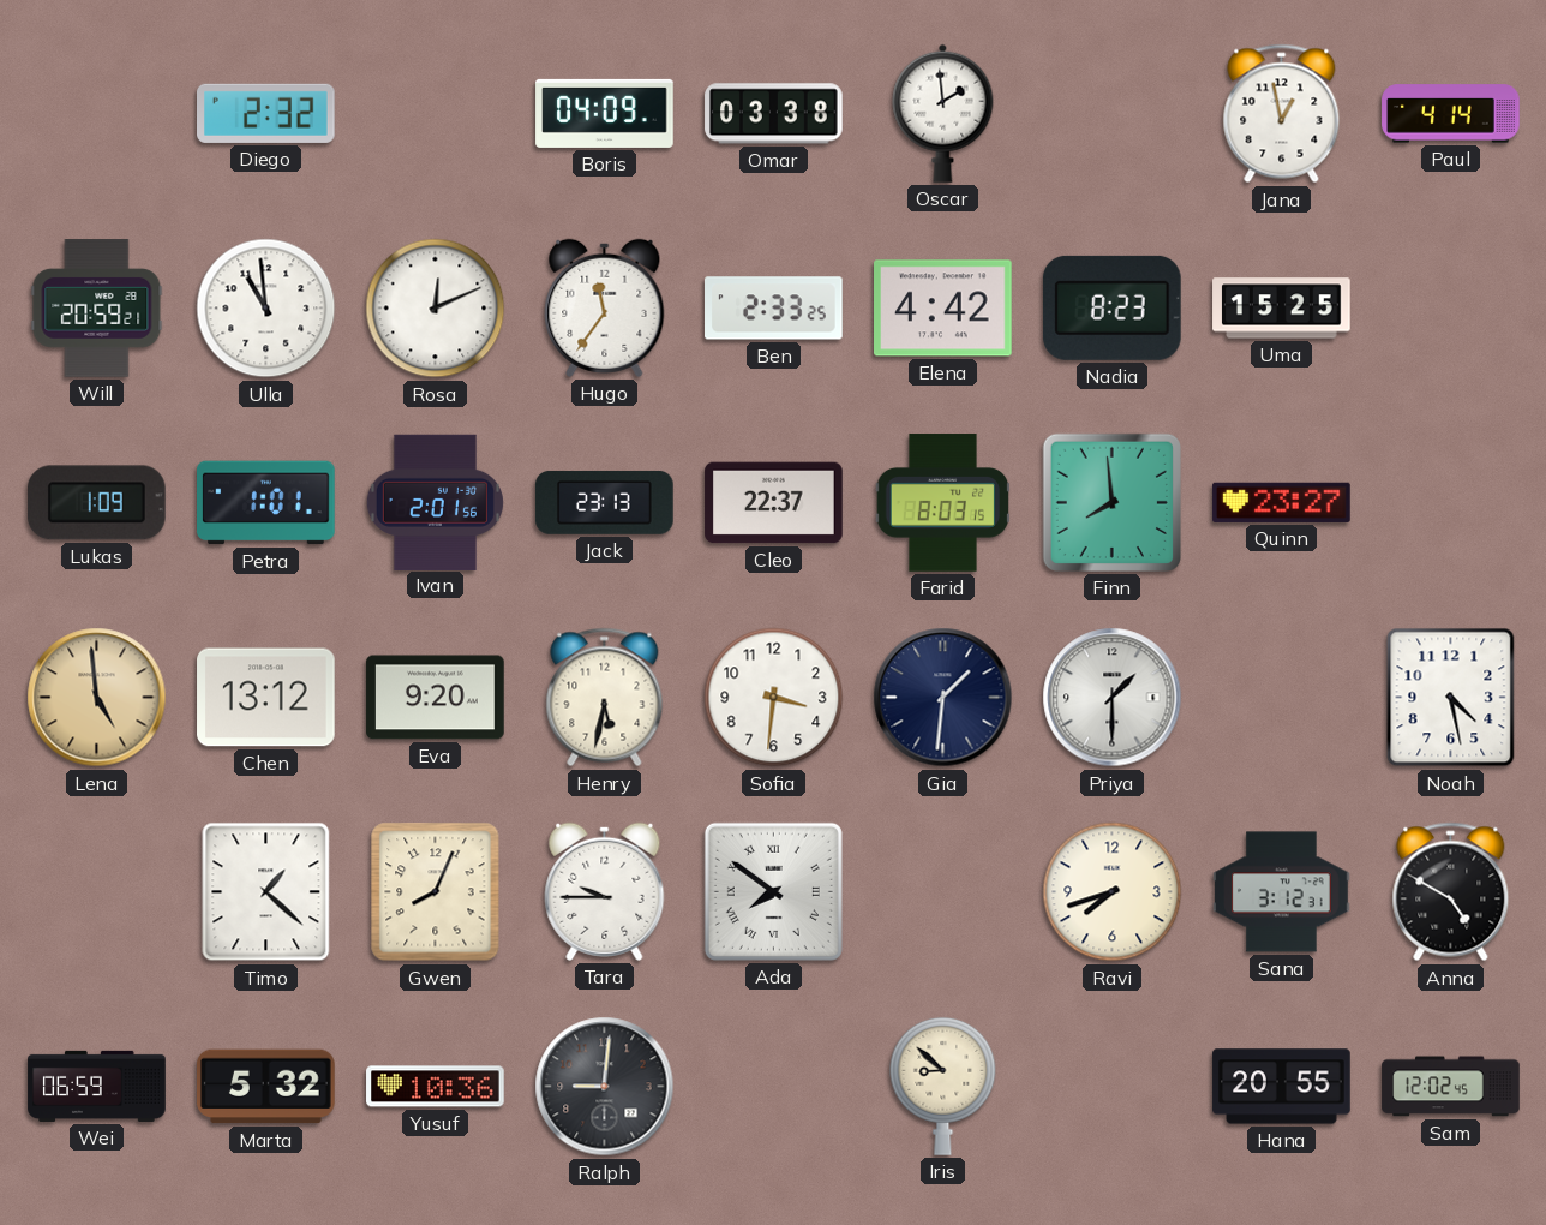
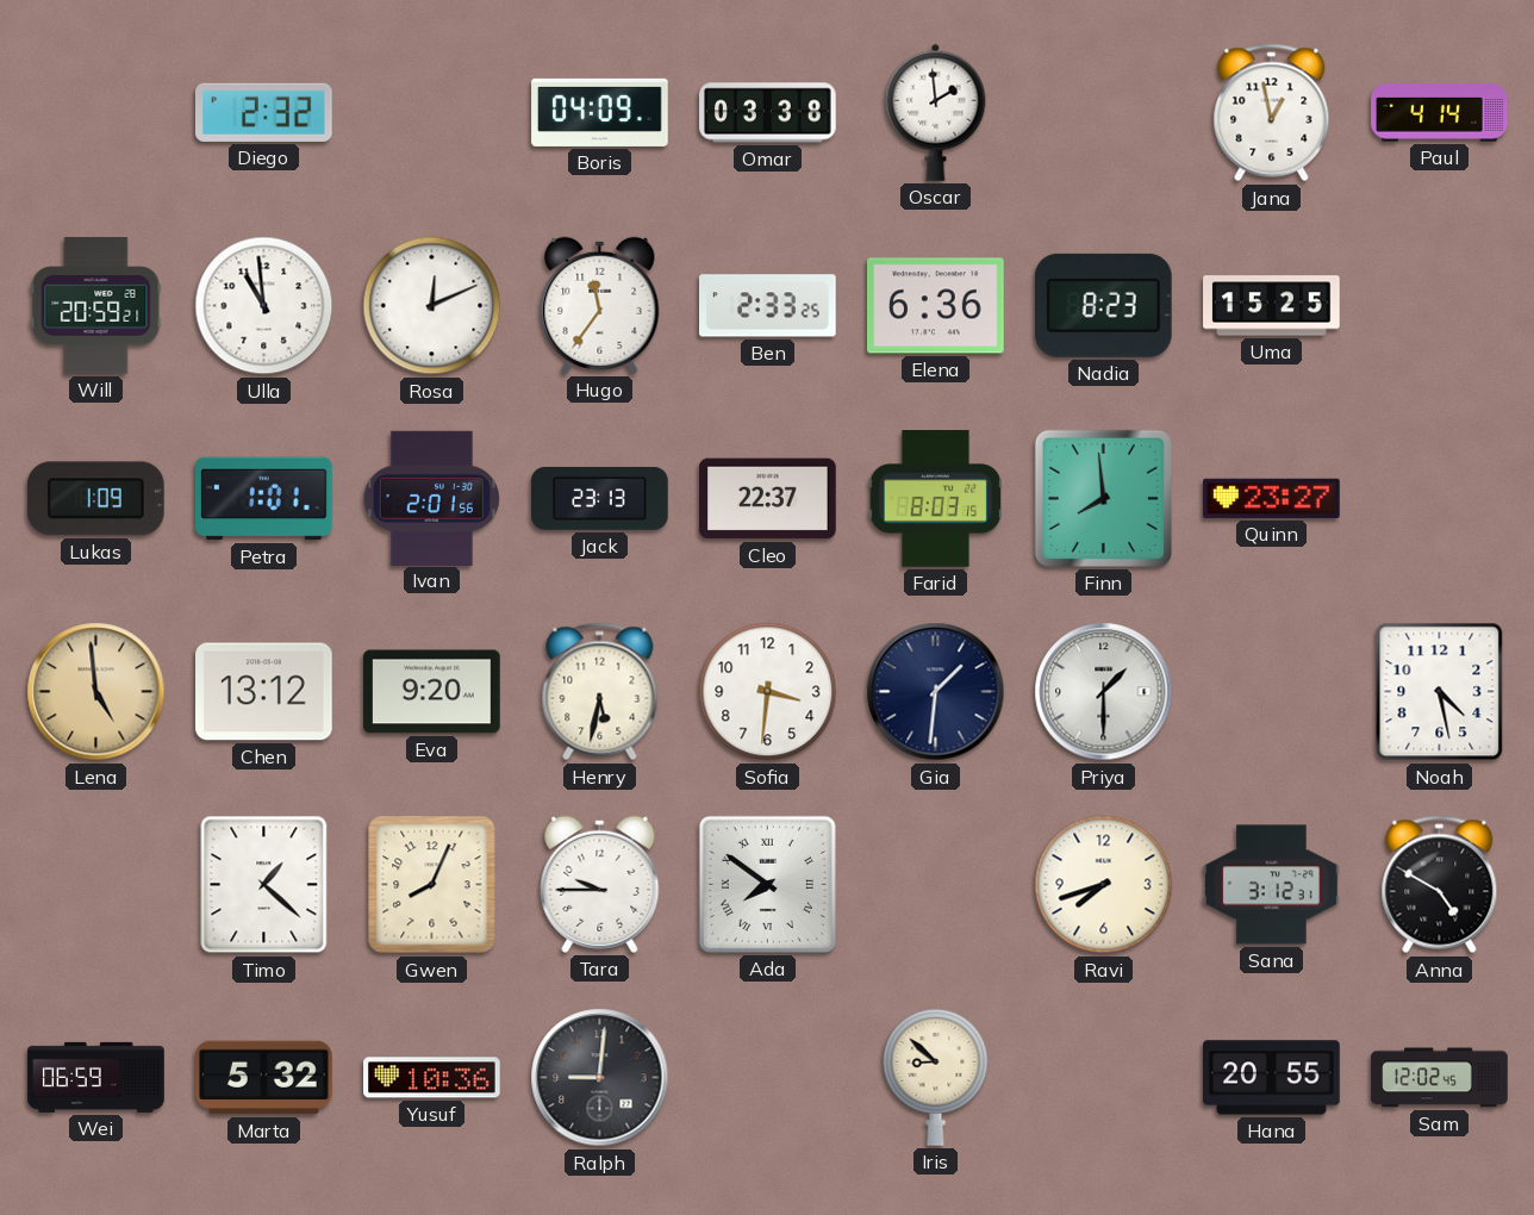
Elena: 4:42 -> 6:36
